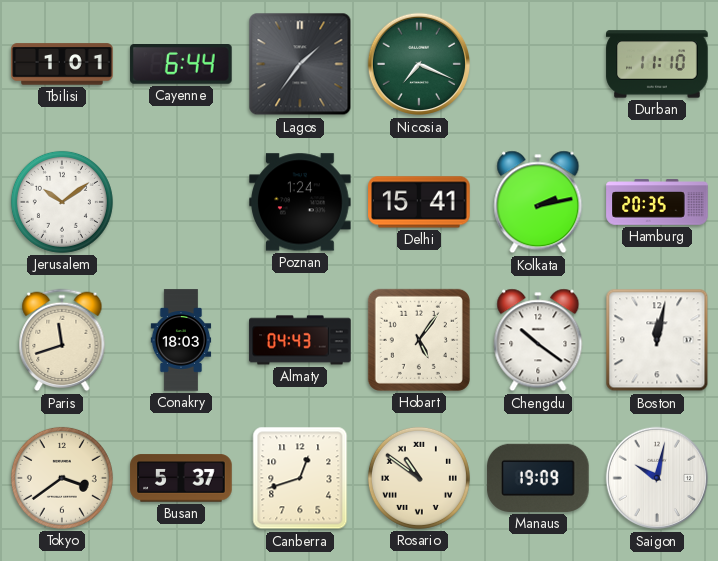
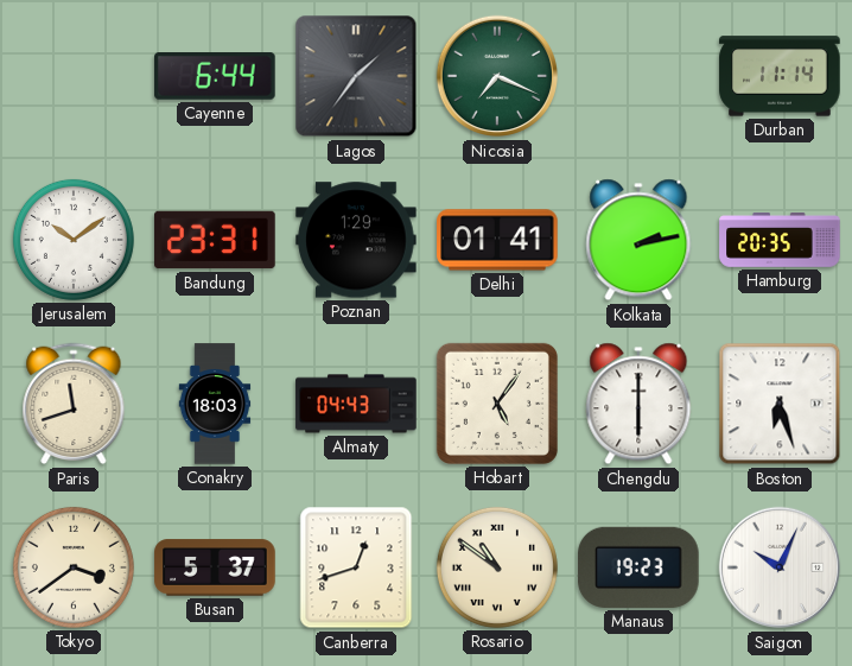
Tbilisi: 1:01 -> none
Durban: 11:10 -> 11:14
Bandung: none -> 23:31
Poznan: 1:24 -> 1:29
Delhi: 15:41 -> 01:41
Chengdu: 10:21 -> 6:00
Boston: 12:02 -> 6:27
Manaus: 19:09 -> 19:23
Saigon: 10:02 -> 10:04
